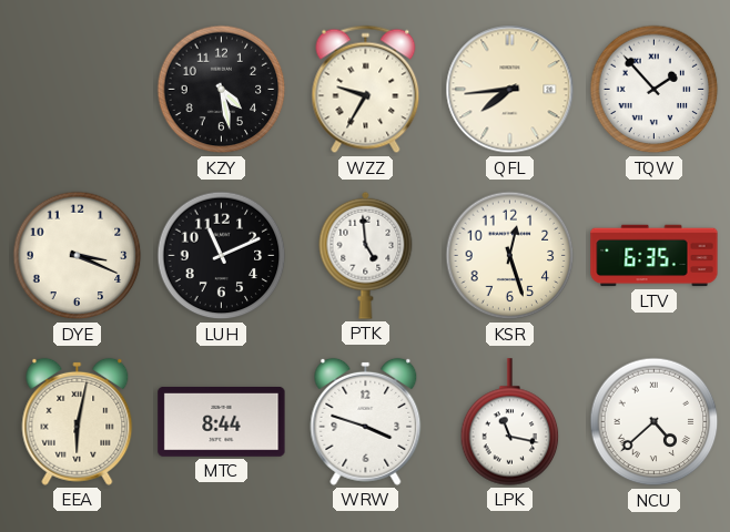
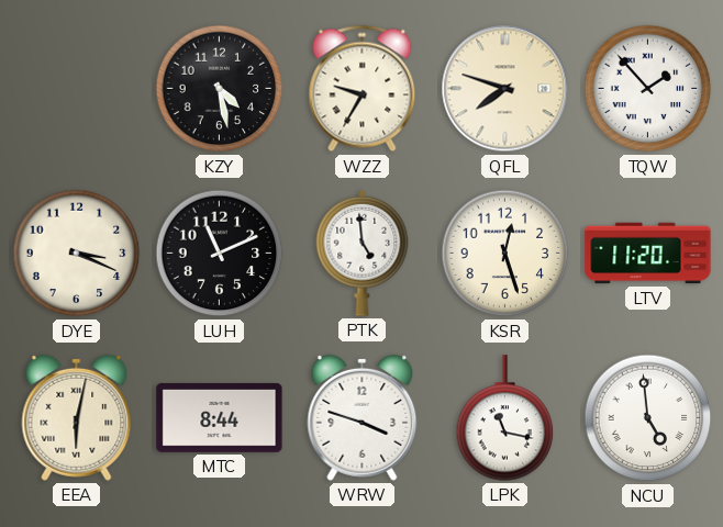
QFL: 7:44 -> 7:48
LTV: 6:35 -> 11:20
NCU: 4:38 -> 4:59
